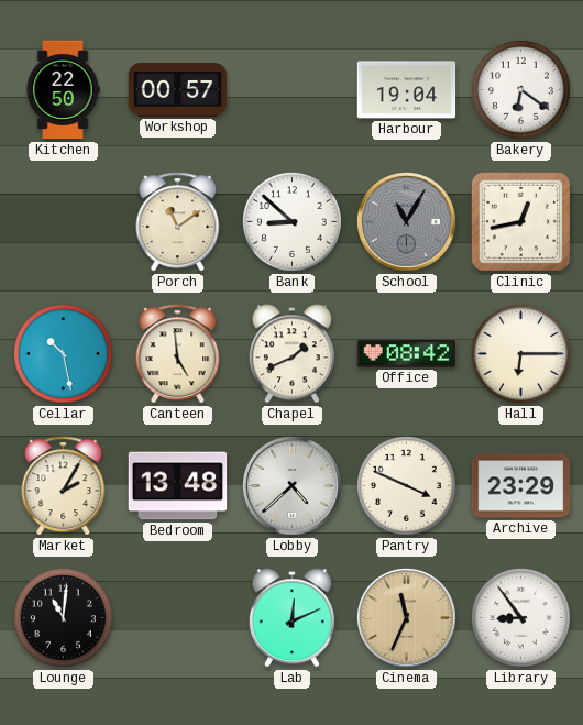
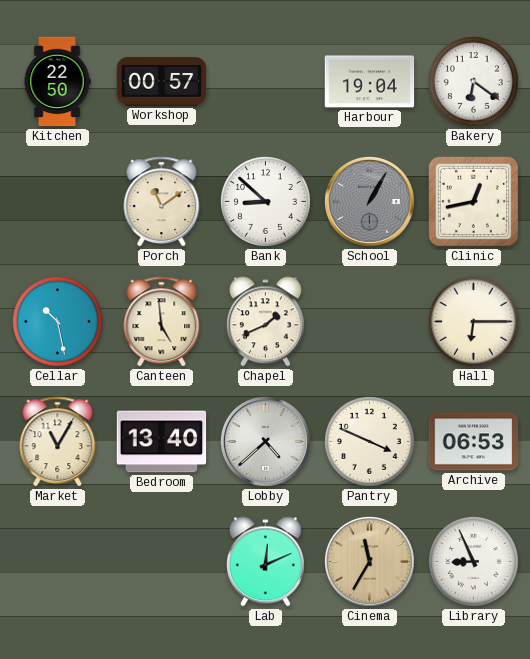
School: 11:05 -> 1:05
Office: 08:42 -> none
Market: 2:05 -> 11:05
Bedroom: 13:48 -> 13:40
Archive: 23:29 -> 06:53
Lounge: 11:01 -> none
Cinema: 11:34 -> 11:35
Library: 8:54 -> 8:56
